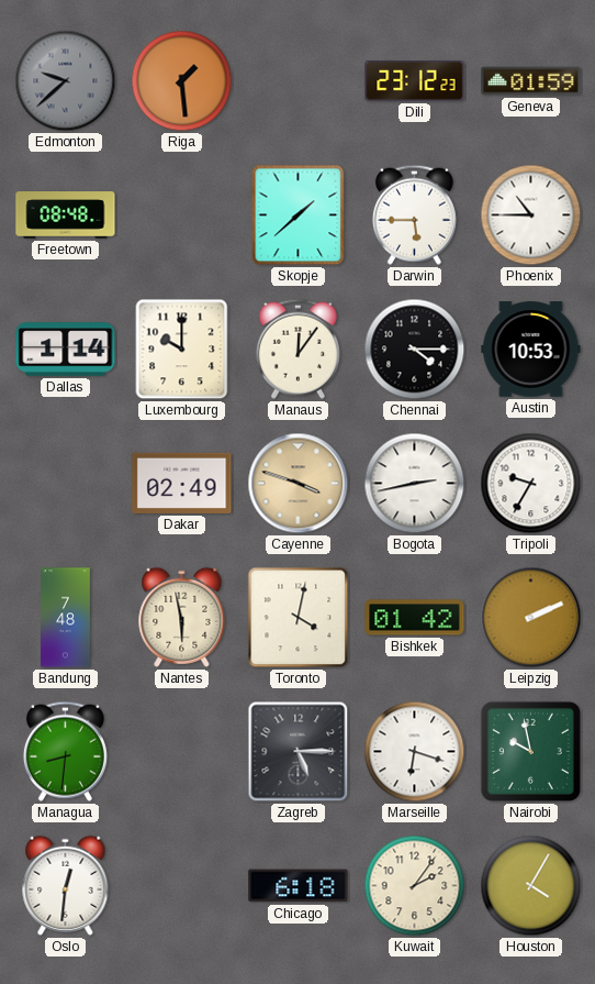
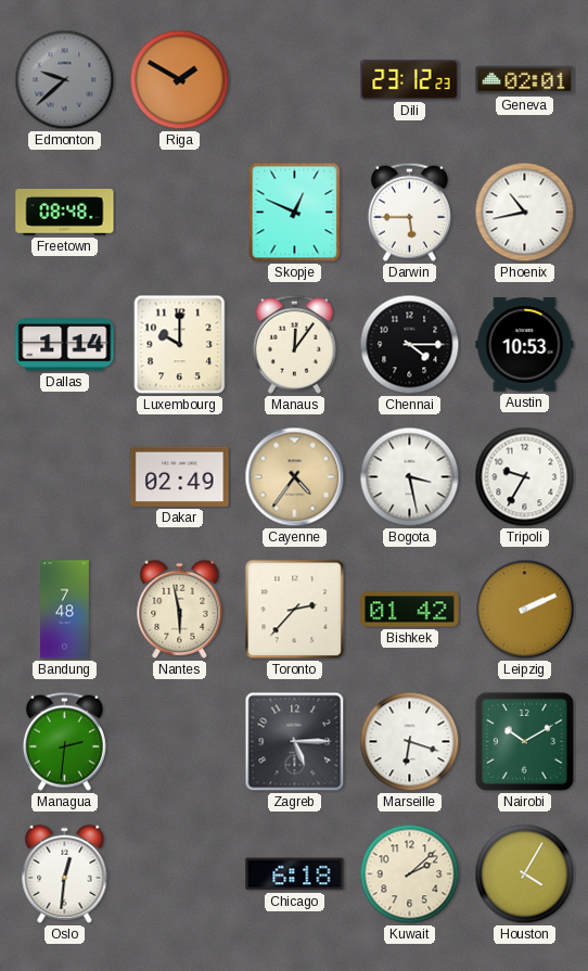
Riga: 1:29 -> 1:50
Geneva: 01:59 -> 02:01
Skopje: 1:38 -> 12:49
Phoenix: 10:45 -> 10:43
Cayenne: 3:48 -> 4:36
Bogota: 2:43 -> 3:28
Toronto: 4:02 -> 2:37
Managua: 8:31 -> 2:31
Nairobi: 9:58 -> 10:10
Kuwait: 2:06 -> 2:08
